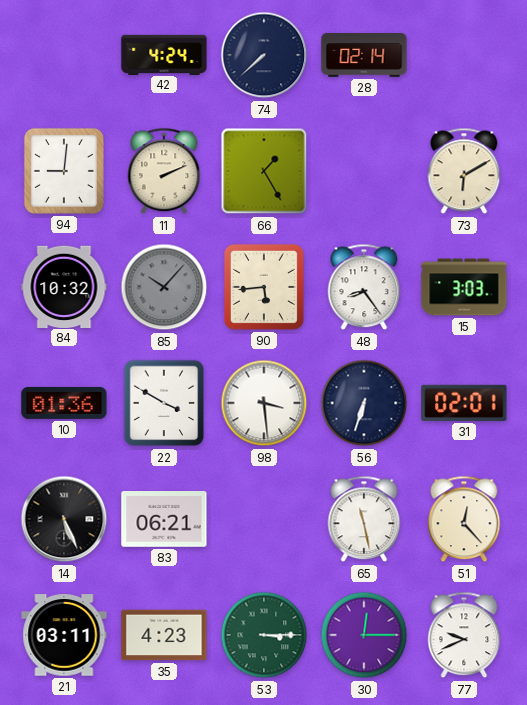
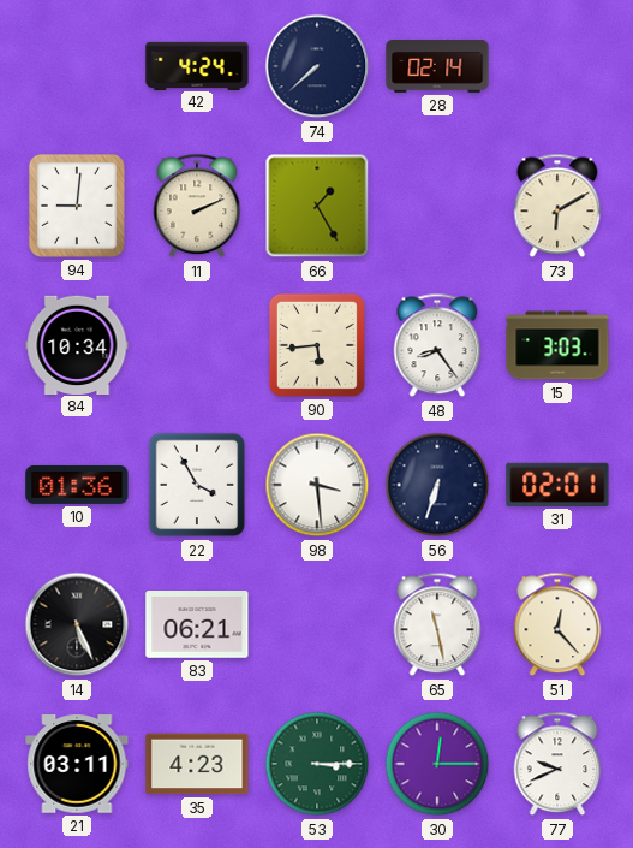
84: 10:32 -> 10:34
85: 10:07 -> none
22: 3:50 -> 3:55
